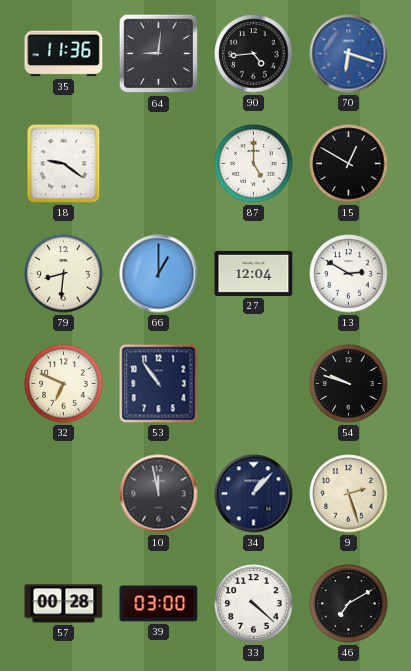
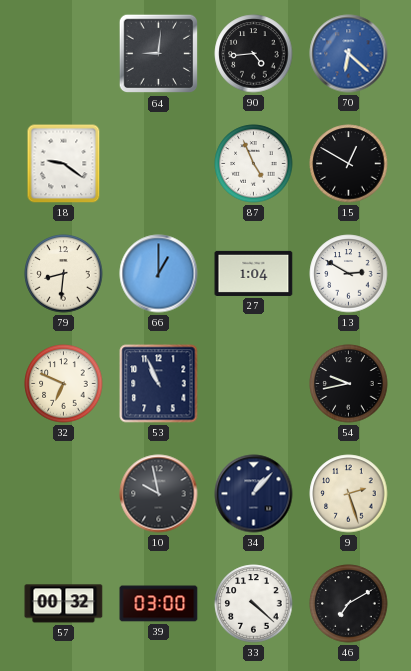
35: 11:36 -> none
70: 6:18 -> 6:22
87: 5:00 -> 4:56
27: 12:04 -> 1:04
53: 10:54 -> 10:56
54: 9:48 -> 9:43
10: 11:58 -> 9:58
57: 00:28 -> 00:32
